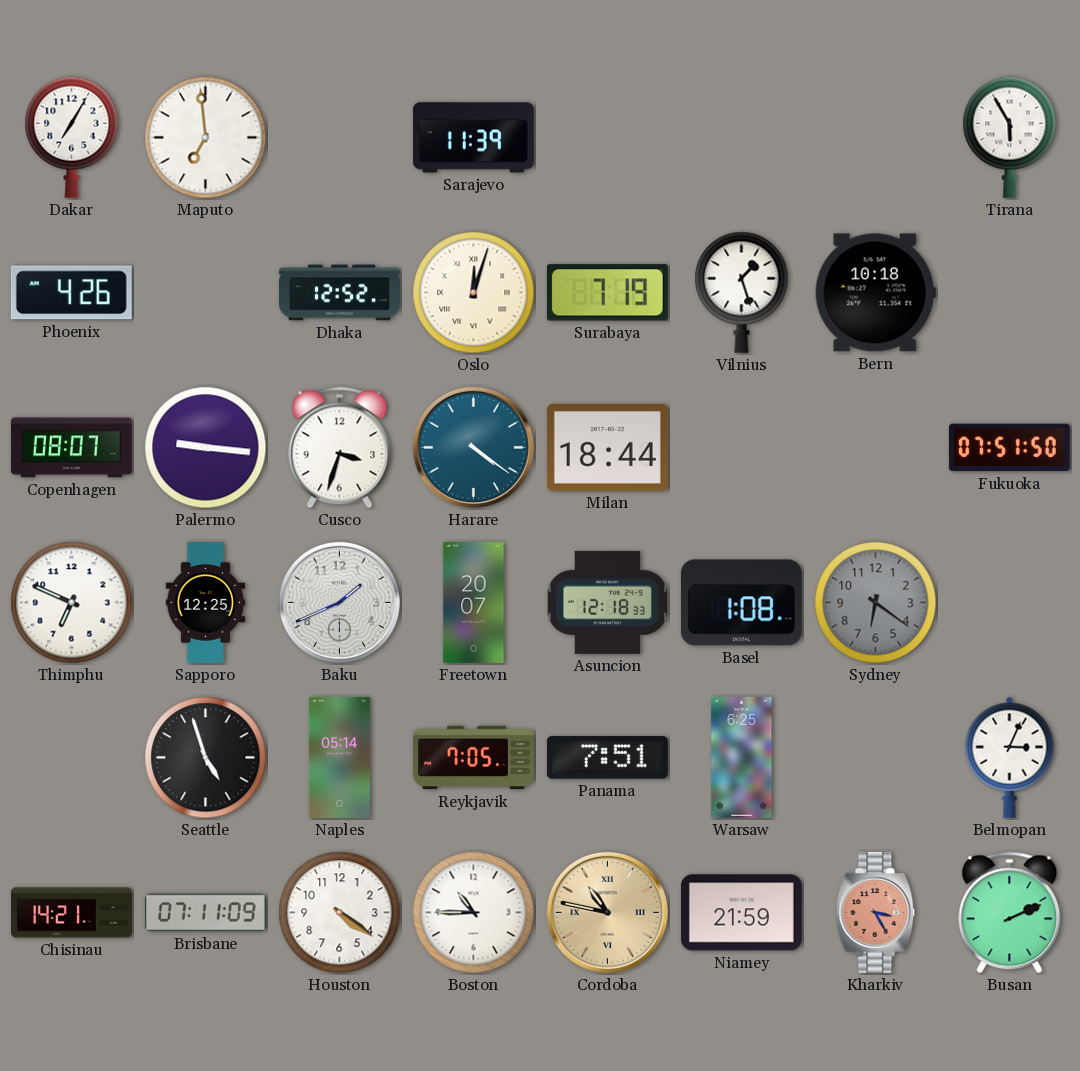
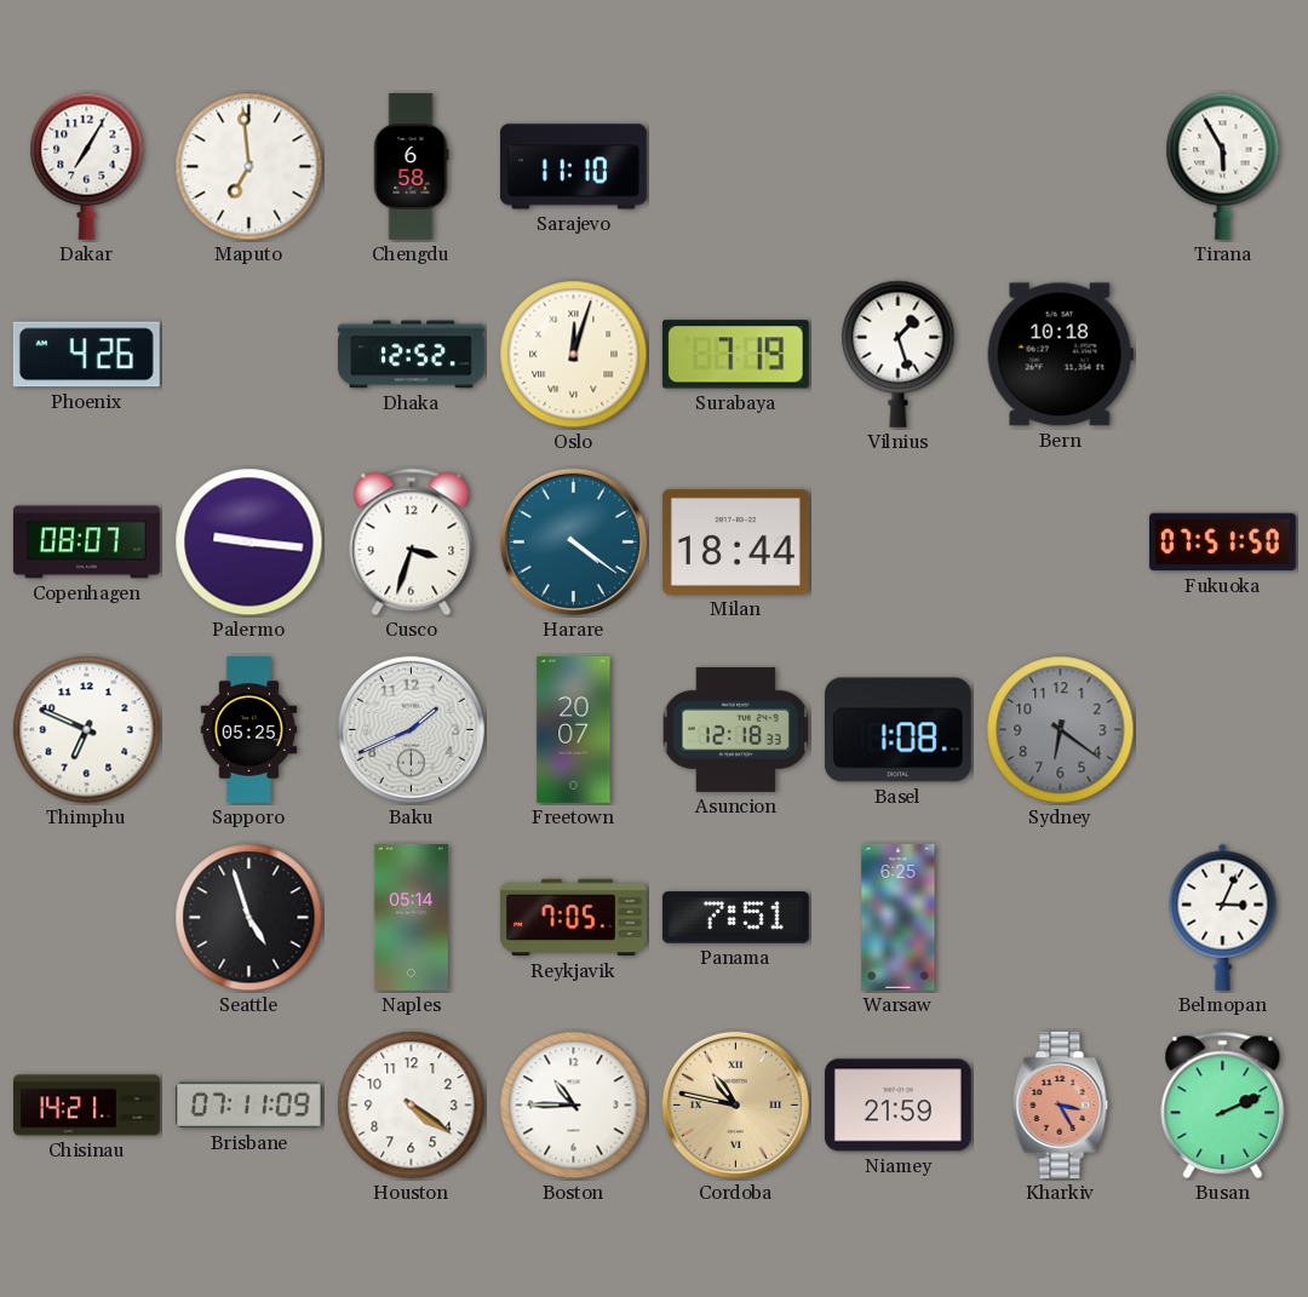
Chengdu: none -> 6:58
Sarajevo: 11:39 -> 11:10
Sapporo: 12:25 -> 05:25
